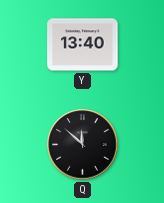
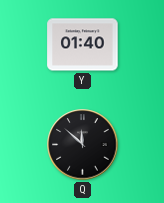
Y: 13:40 -> 01:40
